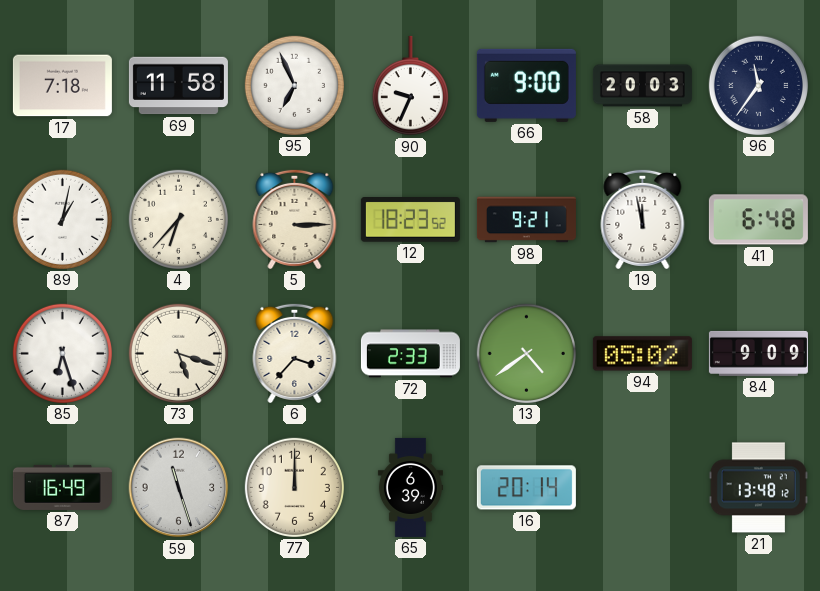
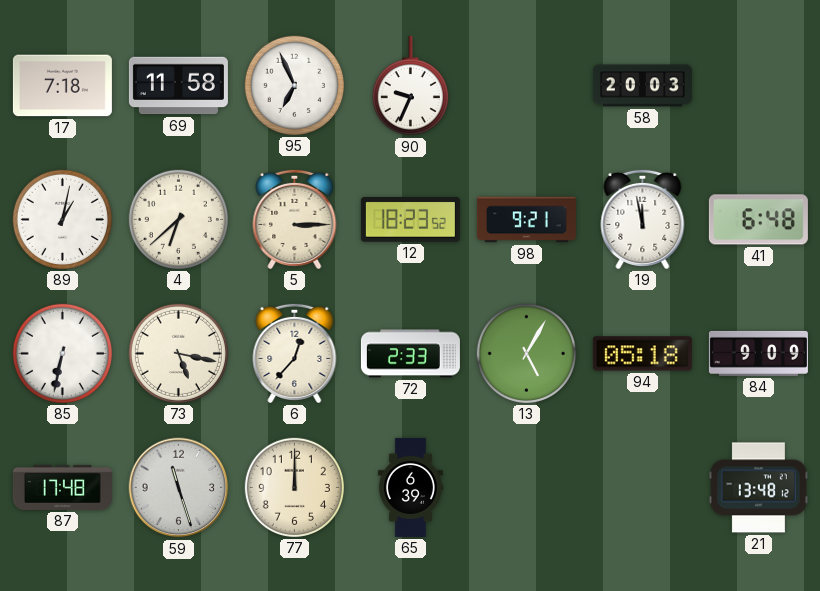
66: 9:00 -> none
96: 11:36 -> none
4: 6:37 -> 6:38
85: 6:27 -> 6:32
73: 5:18 -> 5:17
6: 3:37 -> 12:37
13: 4:39 -> 5:05
94: 05:02 -> 05:18
87: 16:49 -> 17:48
16: 20:14 -> none
